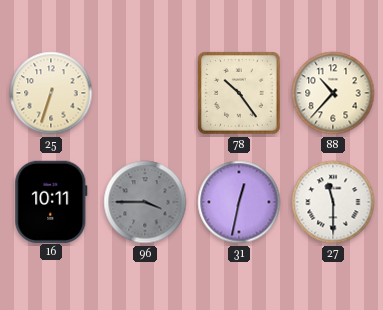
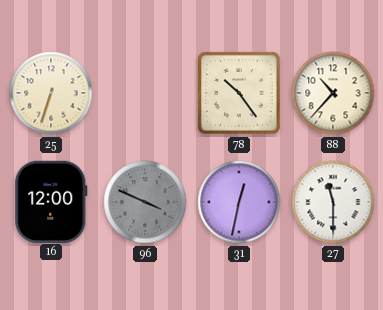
16: 10:11 -> 12:00
96: 3:45 -> 3:49
